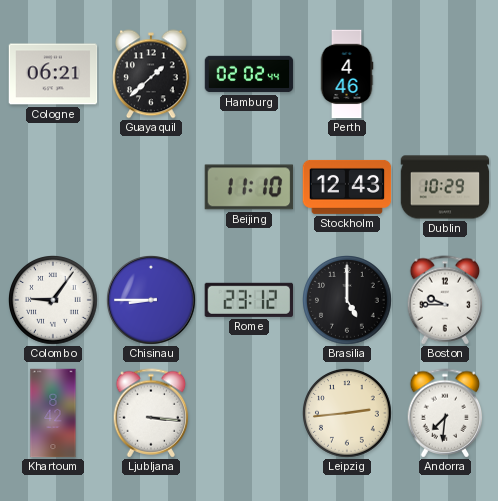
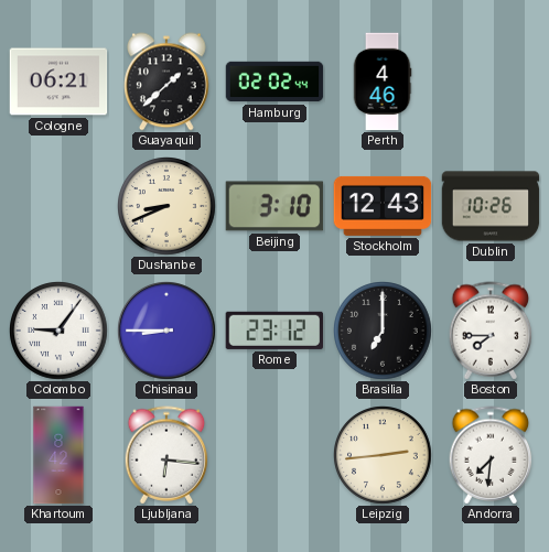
Dushanbe: none -> 8:41
Beijing: 11:10 -> 3:10
Dublin: 10:29 -> 10:26
Brasilia: 5:00 -> 7:00
Boston: 9:45 -> 7:45
Ljubljana: 3:16 -> 6:16
